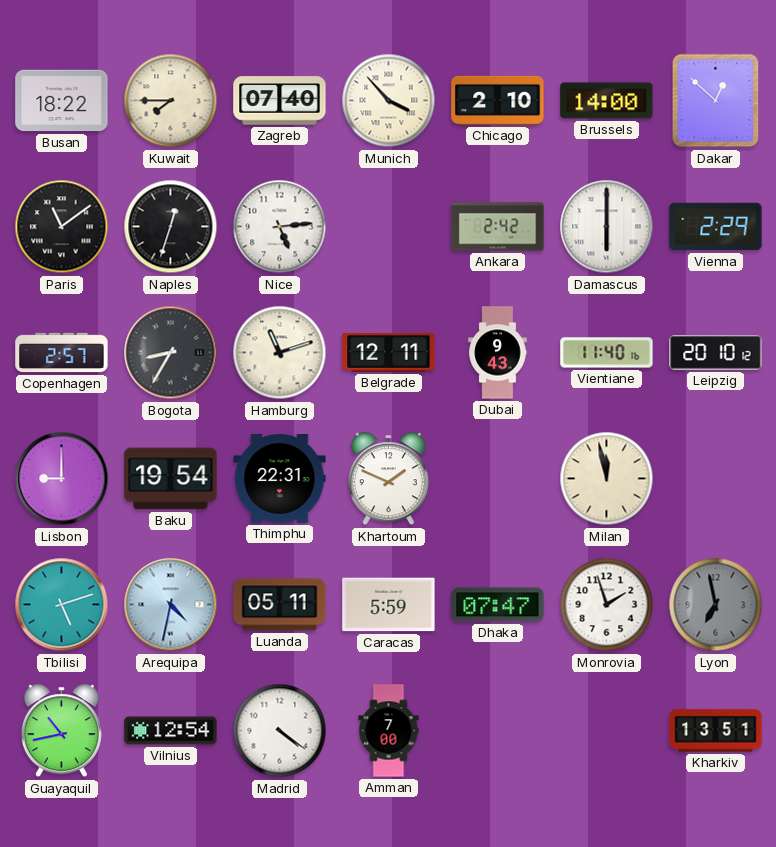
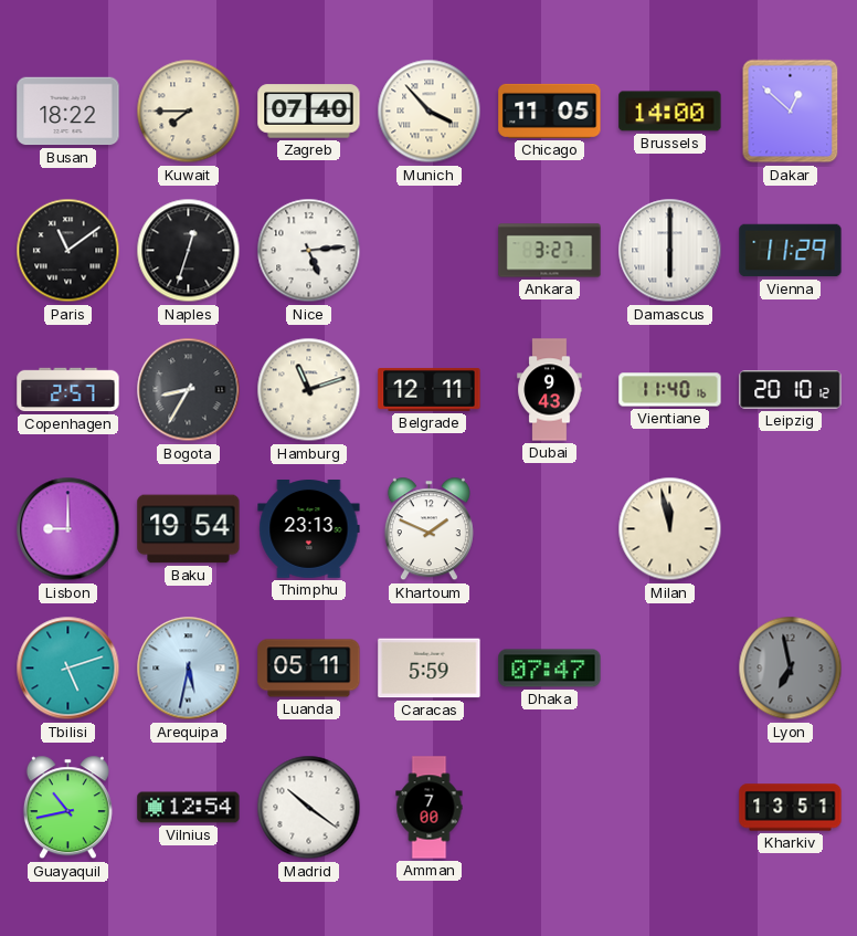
Chicago: 2:10 -> 11:05
Ankara: 2:42 -> 3:27
Vienna: 2:29 -> 11:29
Thimphu: 22:31 -> 23:13
Arequipa: 4:32 -> 5:32
Monrovia: 1:57 -> none
Madrid: 4:21 -> 10:21
